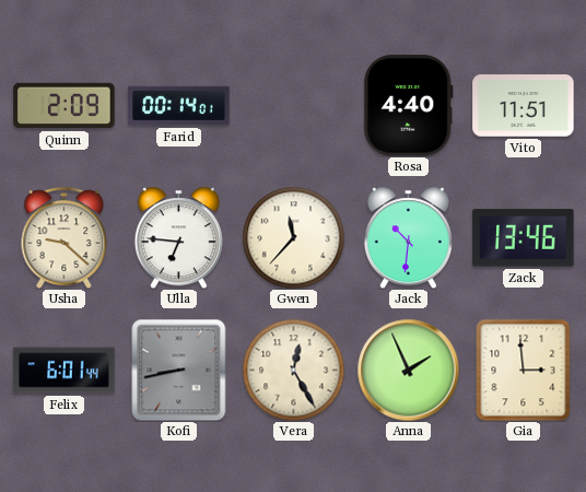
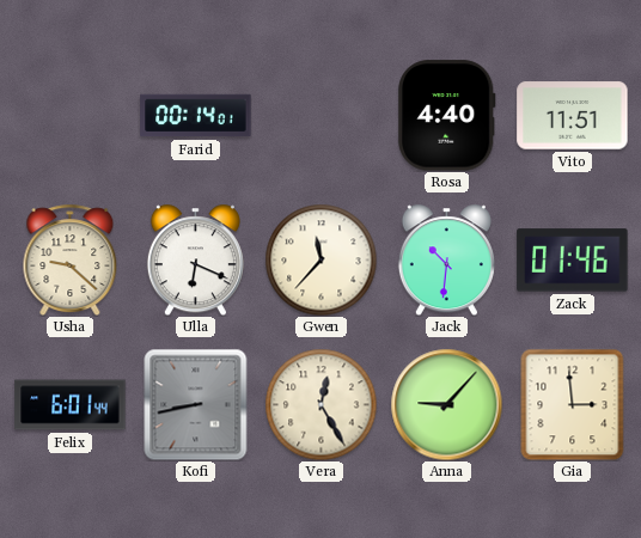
Quinn: 2:09 -> none
Ulla: 6:46 -> 6:19
Zack: 13:46 -> 01:46
Anna: 1:56 -> 9:07
